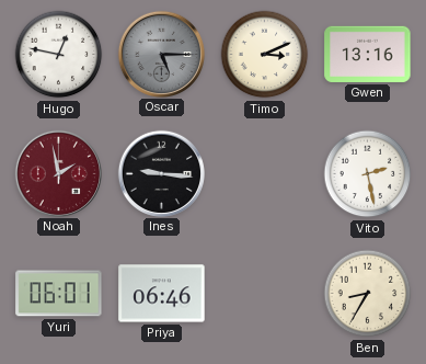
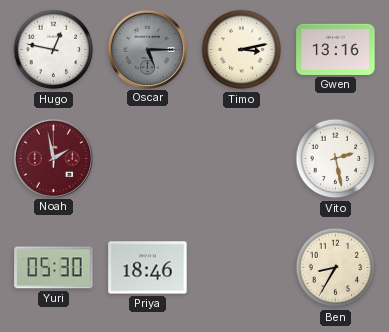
Timo: 3:11 -> 3:13
Ines: 9:16 -> none
Yuri: 06:01 -> 05:30
Priya: 06:46 -> 18:46
